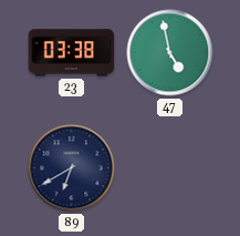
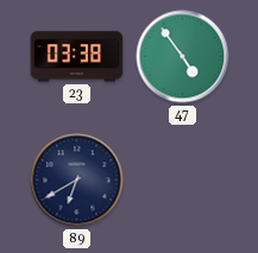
47: 4:58 -> 4:54
